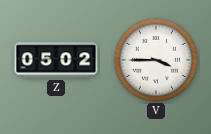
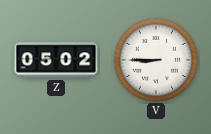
V: 3:45 -> 8:45
